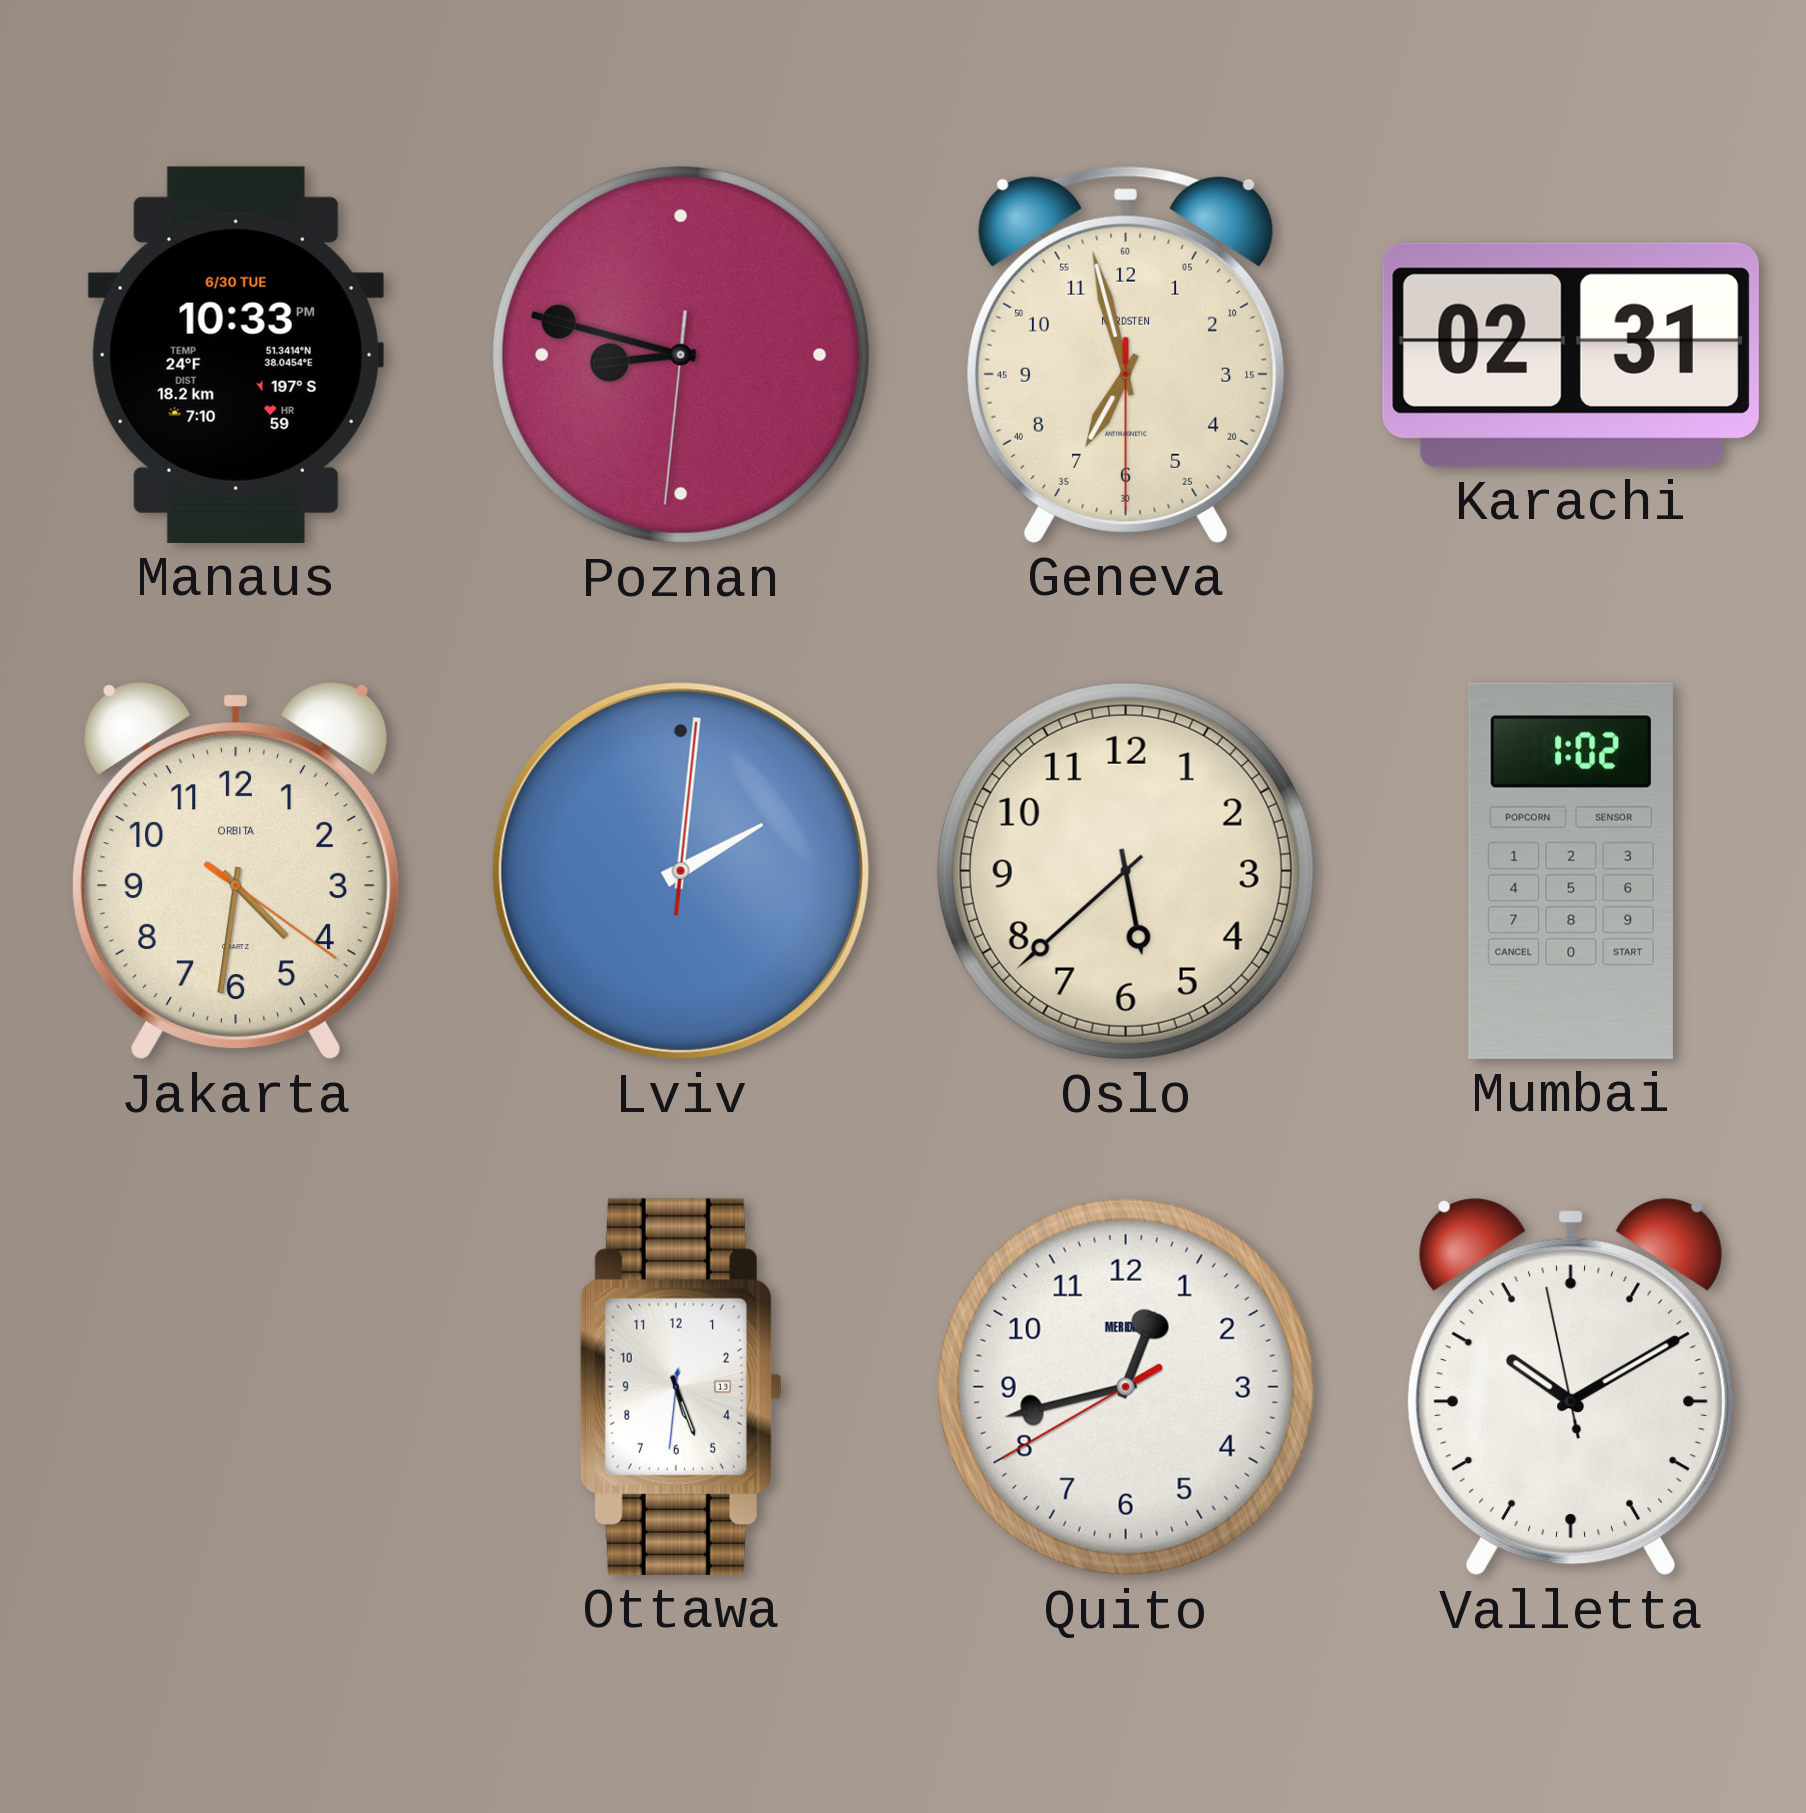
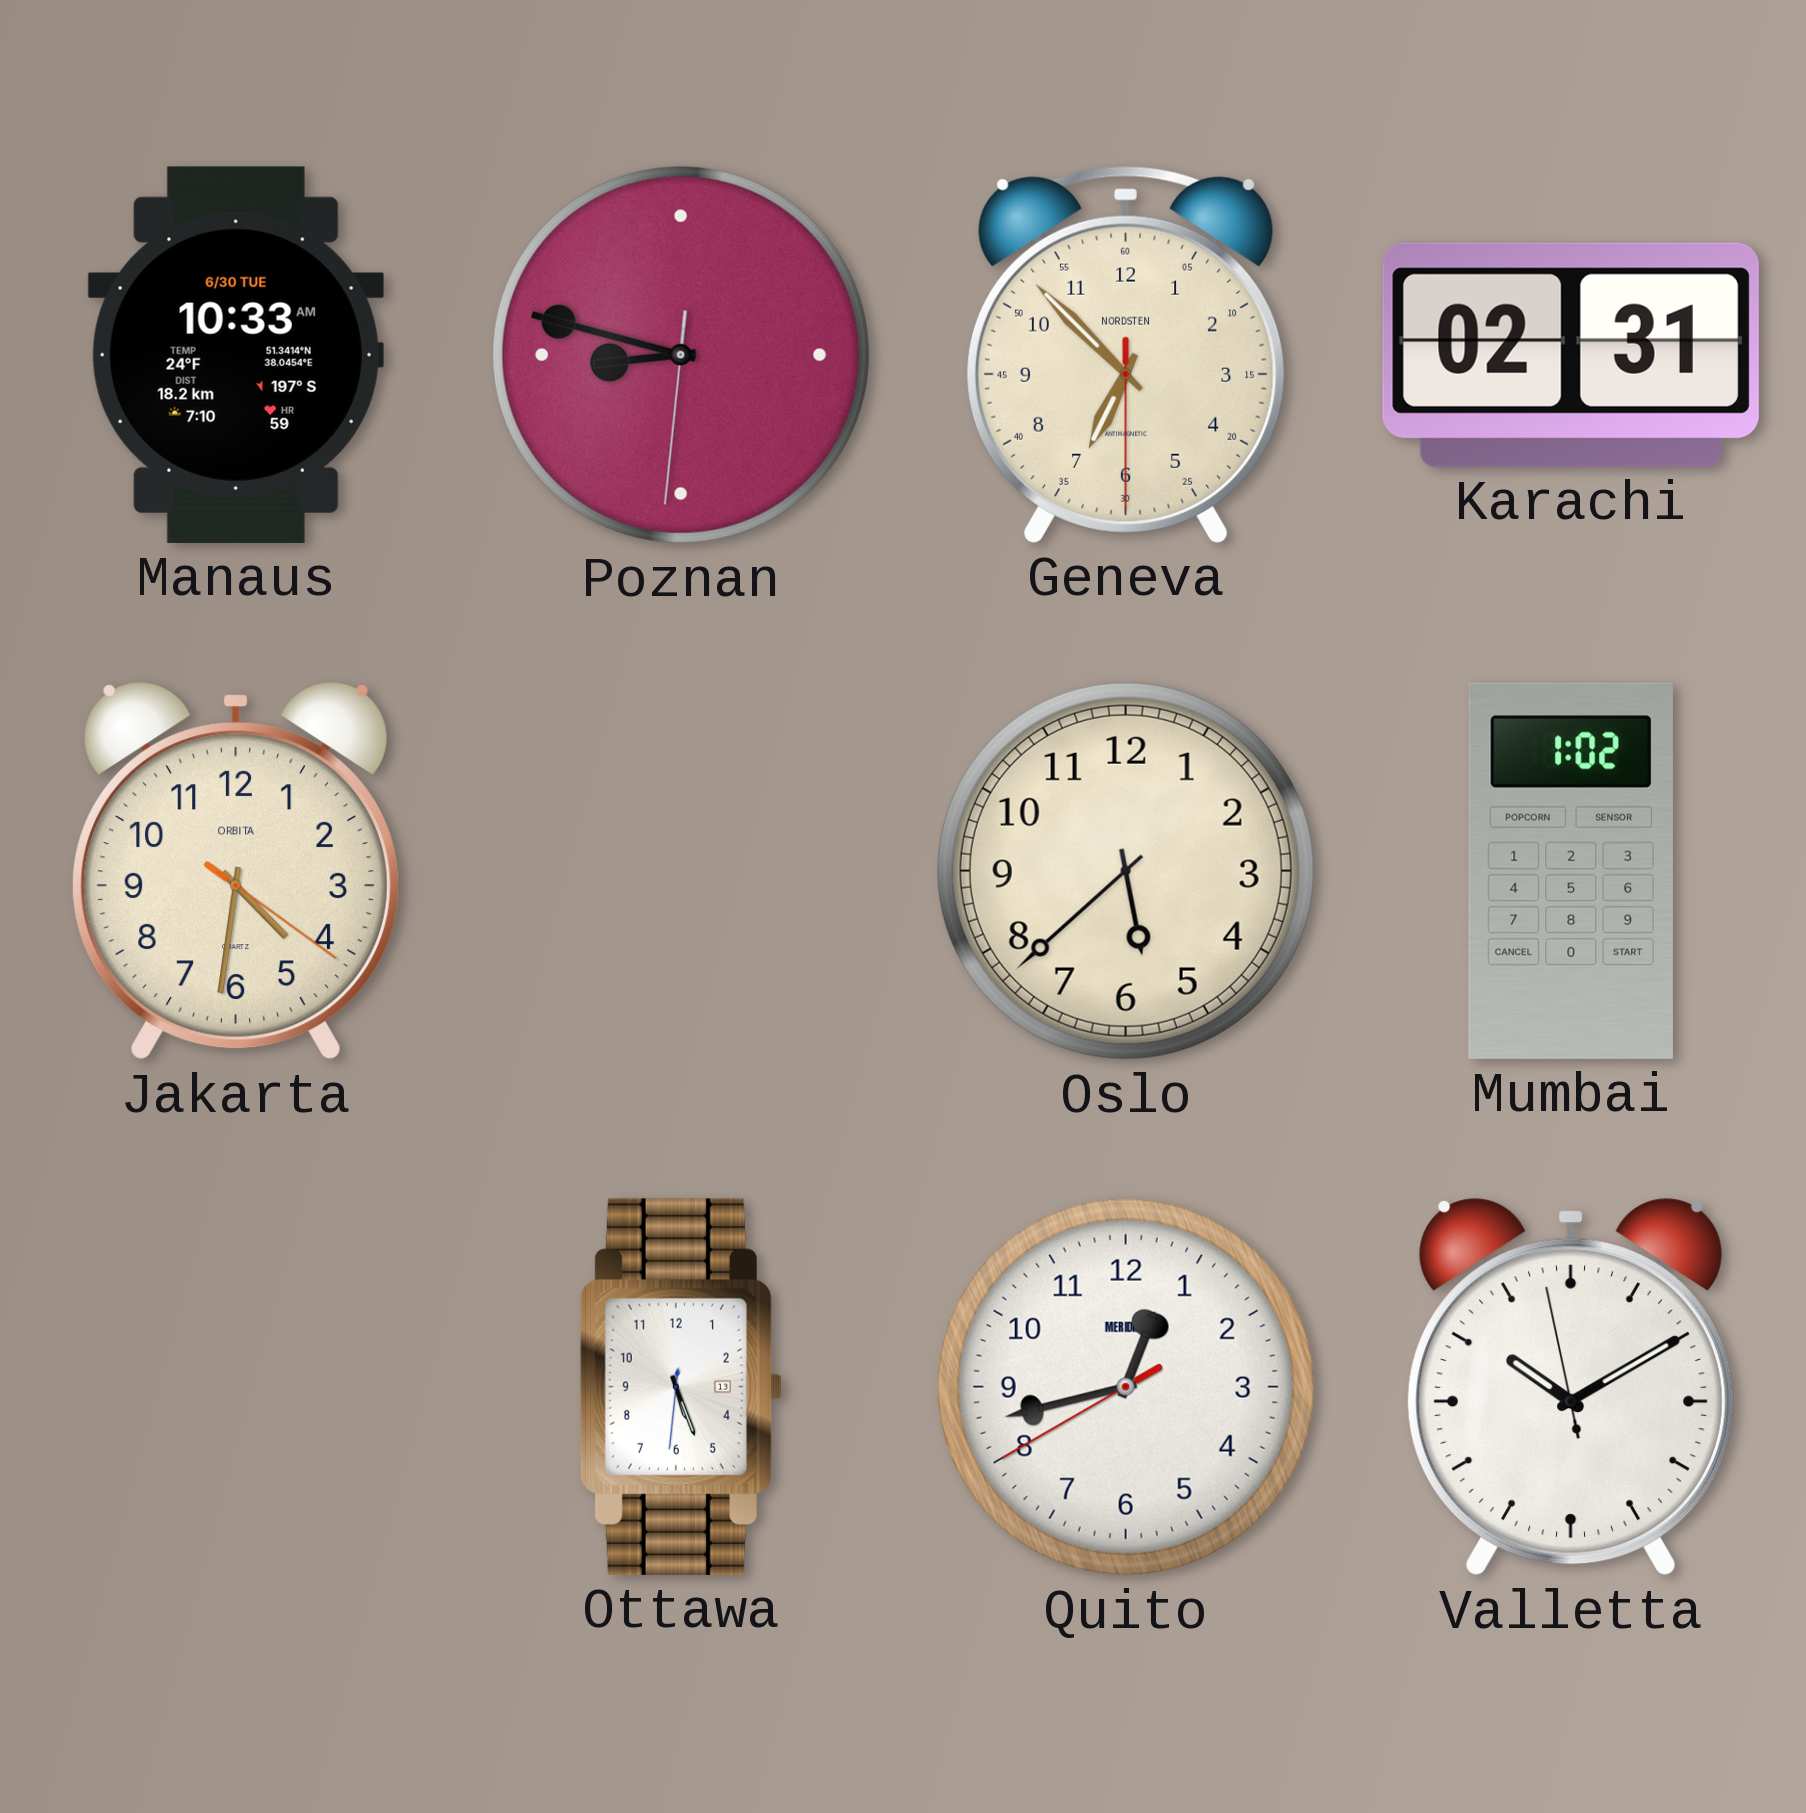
Manaus: 10:33 PM -> 10:33 AM
Geneva: 6:57 -> 6:52
Lviv: 2:01 -> none
